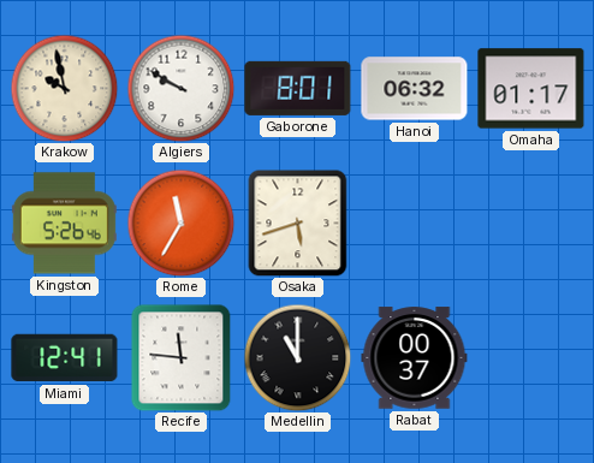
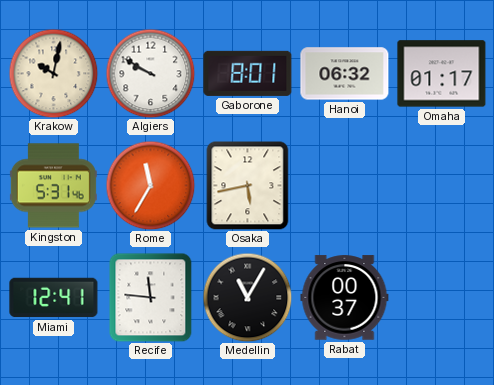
Krakow: 9:58 -> 10:02
Kingston: 5:26 -> 5:31
Osaka: 5:42 -> 5:43
Medellin: 11:00 -> 11:05
